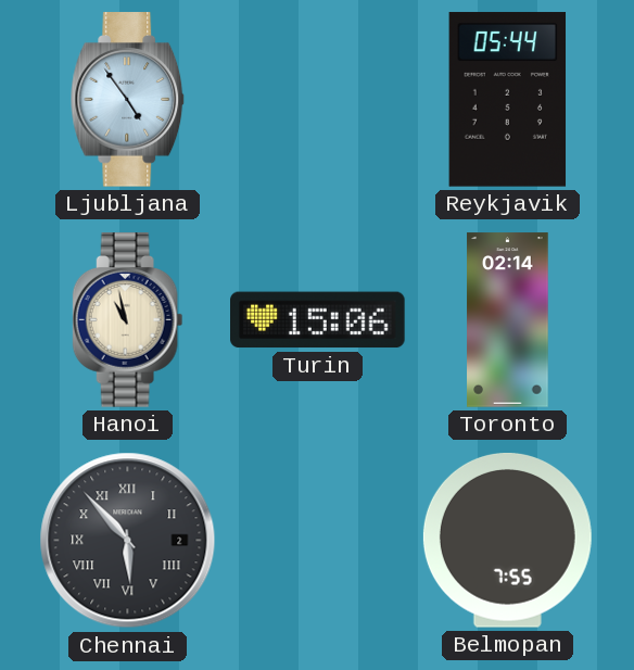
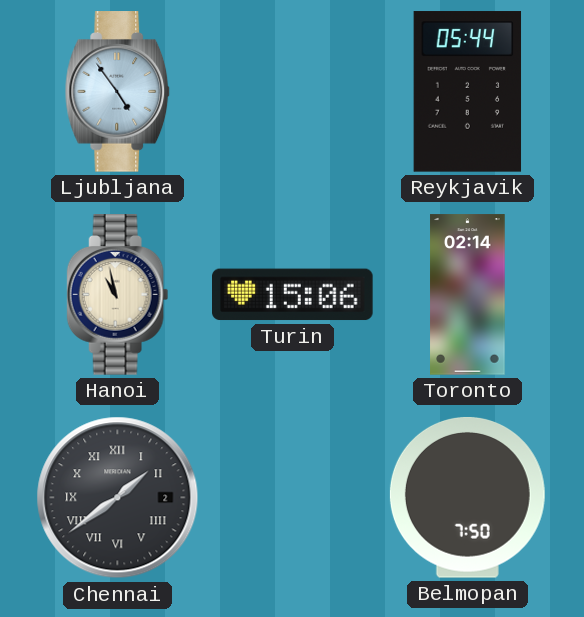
Chennai: 5:53 -> 1:39
Belmopan: 7:55 -> 7:50
